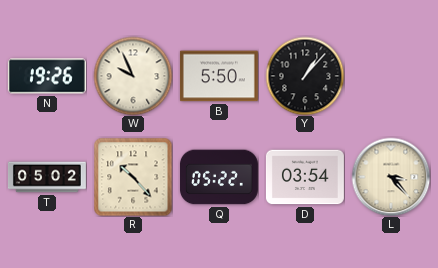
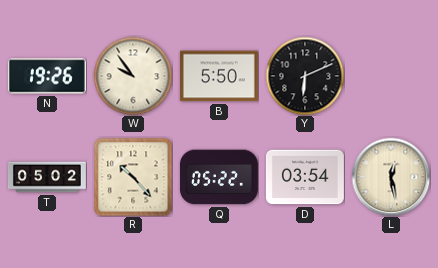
W: 9:56 -> 9:54
Y: 1:07 -> 6:11
L: 3:23 -> 12:28
